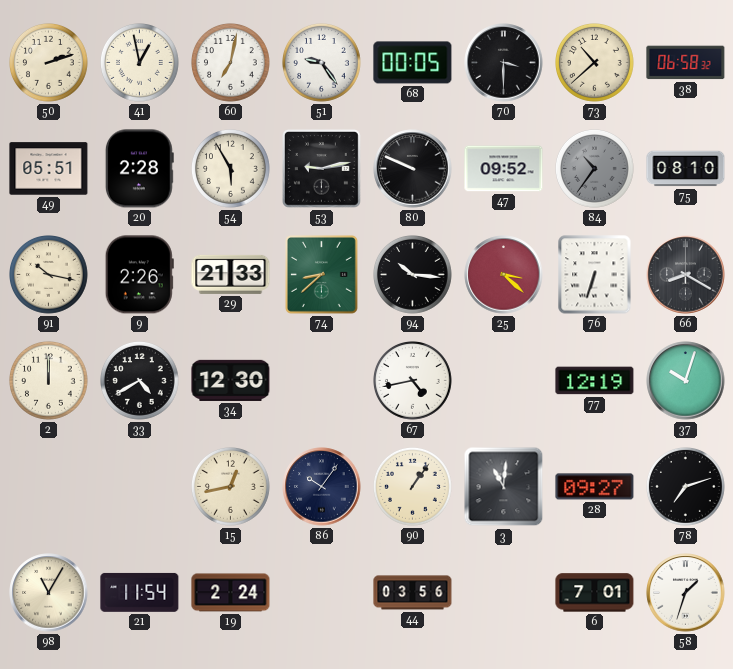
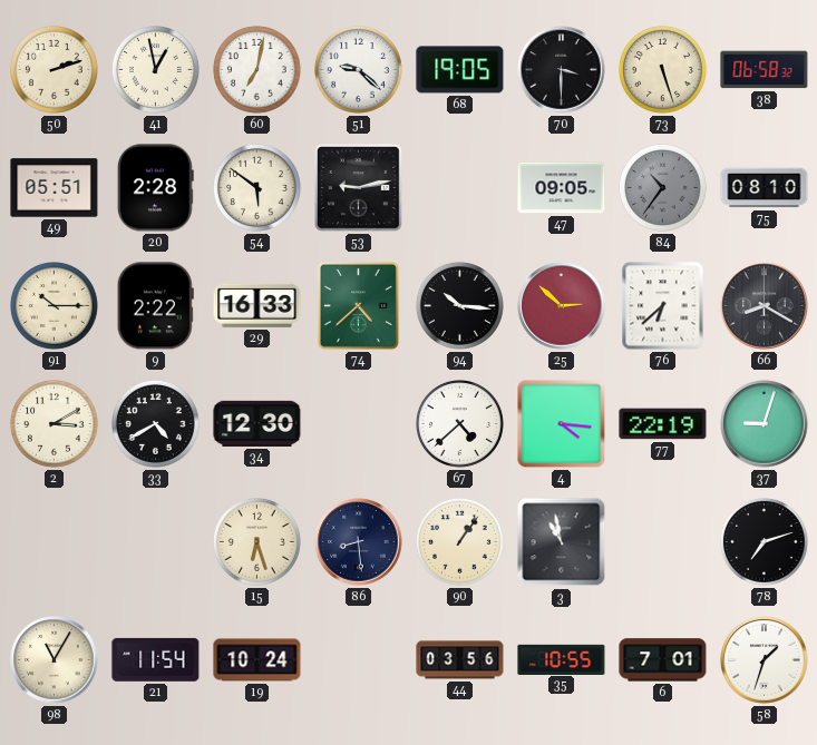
51: 9:24 -> 9:22
68: 00:05 -> 19:05
73: 10:38 -> 5:27
54: 5:55 -> 5:51
80: 9:49 -> none
47: 09:52 -> 09:05
91: 10:17 -> 10:15
9: 2:26 -> 2:22
29: 21:33 -> 16:33
74: 8:38 -> 4:38
25: 3:22 -> 2:52
76: 6:33 -> 6:38
2: 12:00 -> 3:10
67: 4:43 -> 4:38
4: none -> 4:16
77: 12:19 -> 22:19
37: 10:03 -> 9:03
15: 12:43 -> 6:27
86: 10:06 -> 8:29
3: 11:01 -> 10:58
28: 09:27 -> none
19: 2:24 -> 10:24
35: none -> 10:55
